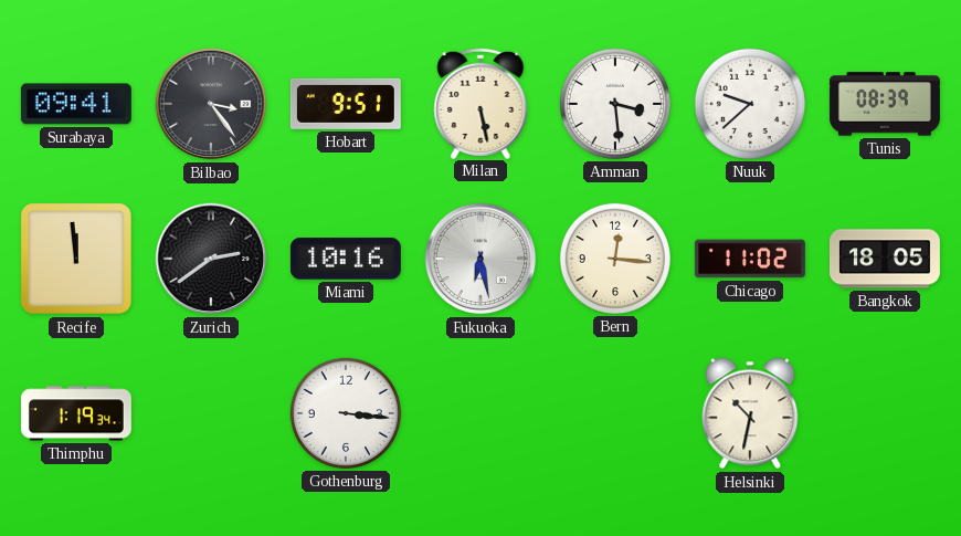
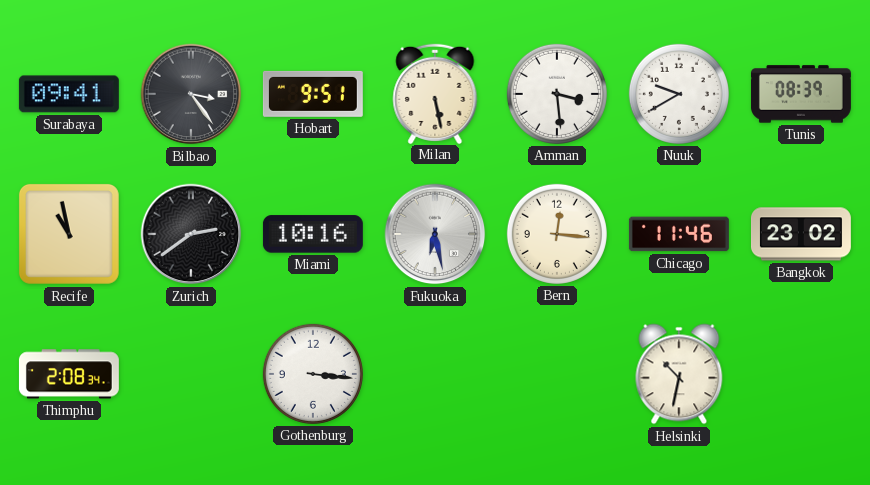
Nuuk: 9:38 -> 9:40
Recife: 11:59 -> 10:58
Chicago: 11:02 -> 11:46
Bangkok: 18:05 -> 23:02
Thimphu: 1:19 -> 2:08
